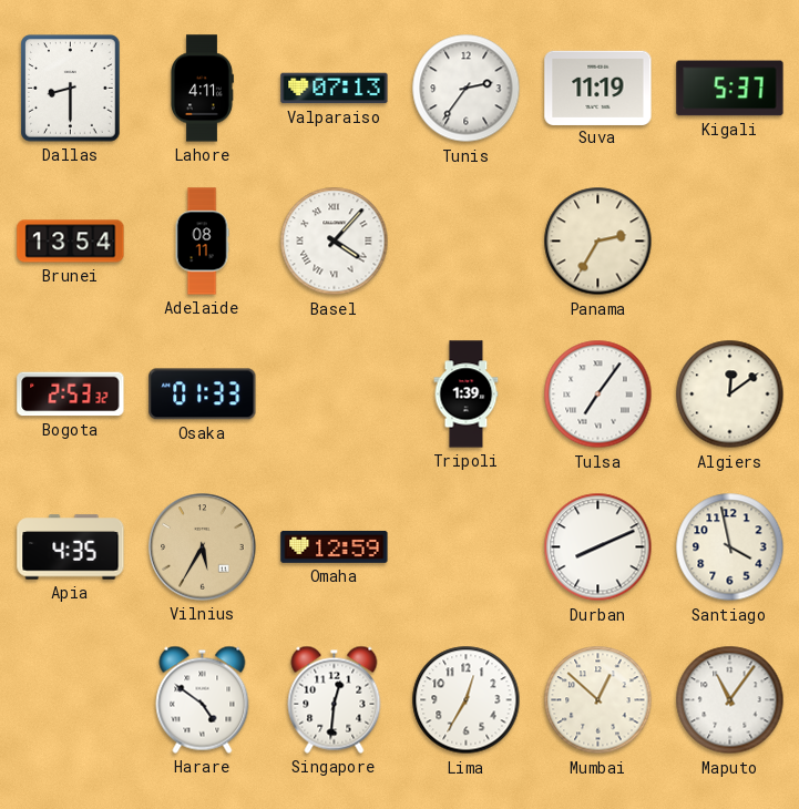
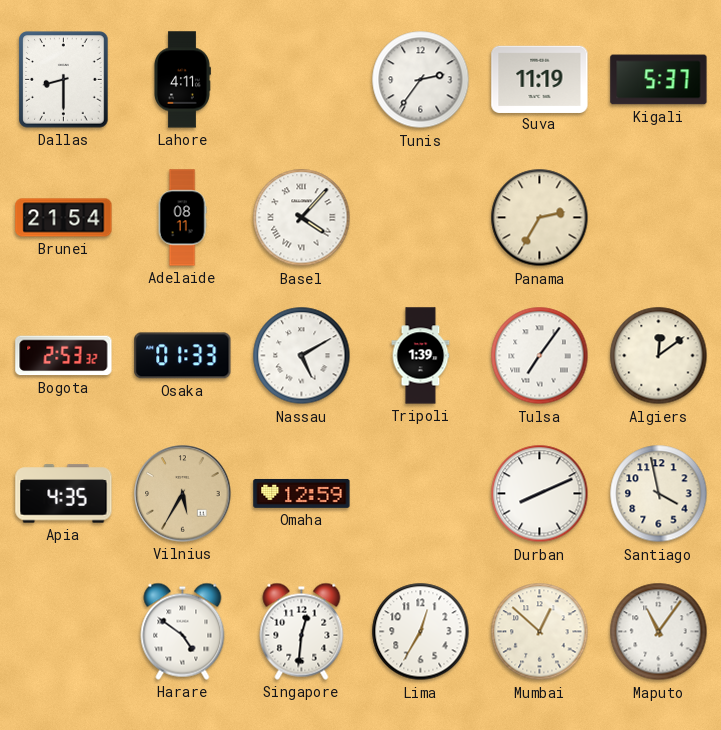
Valparaiso: 07:13 -> none
Brunei: 13:54 -> 21:54
Nassau: none -> 5:10
